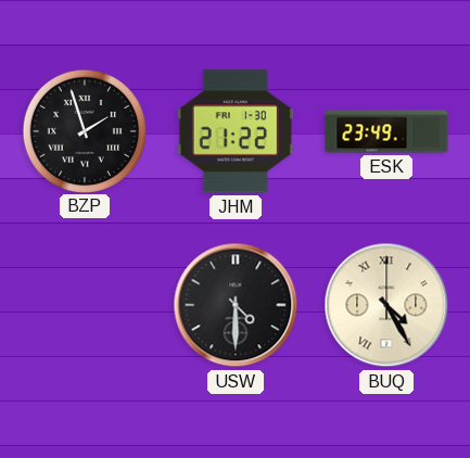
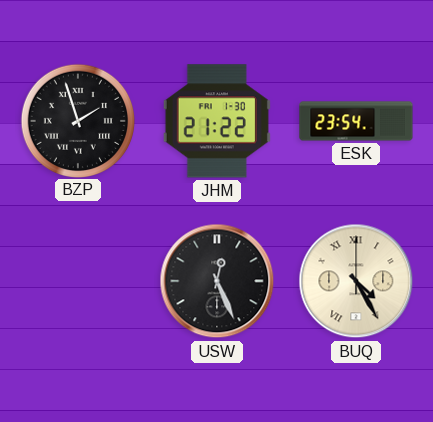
ESK: 23:49 -> 23:54
USW: 4:30 -> 12:26
